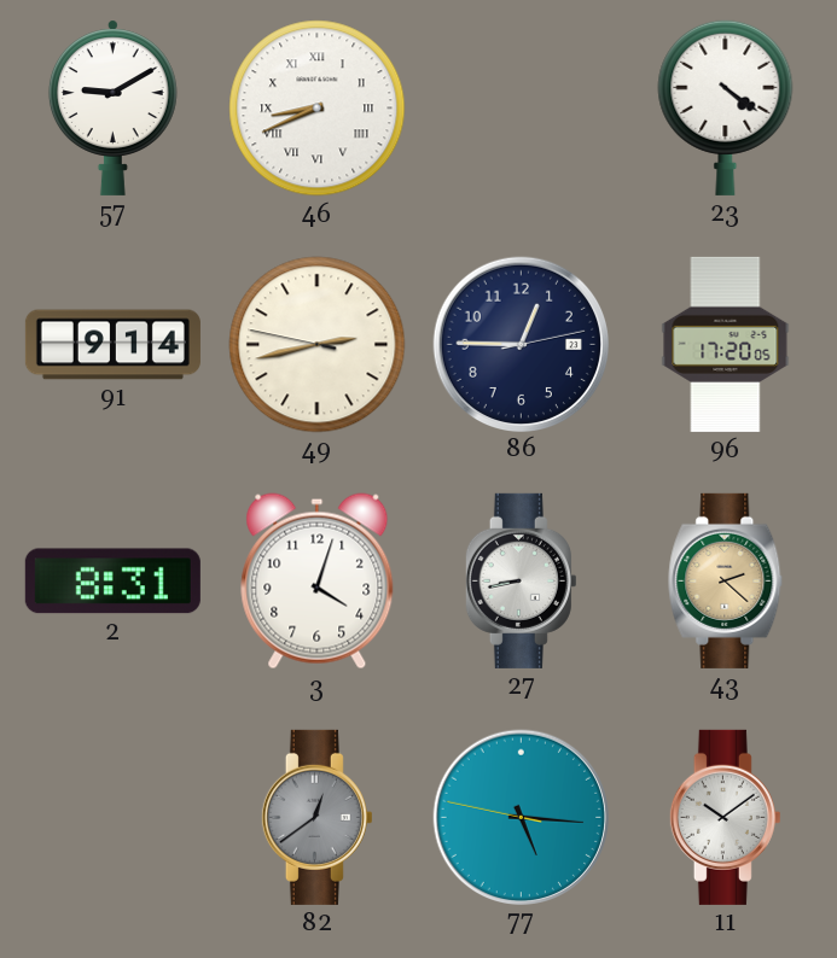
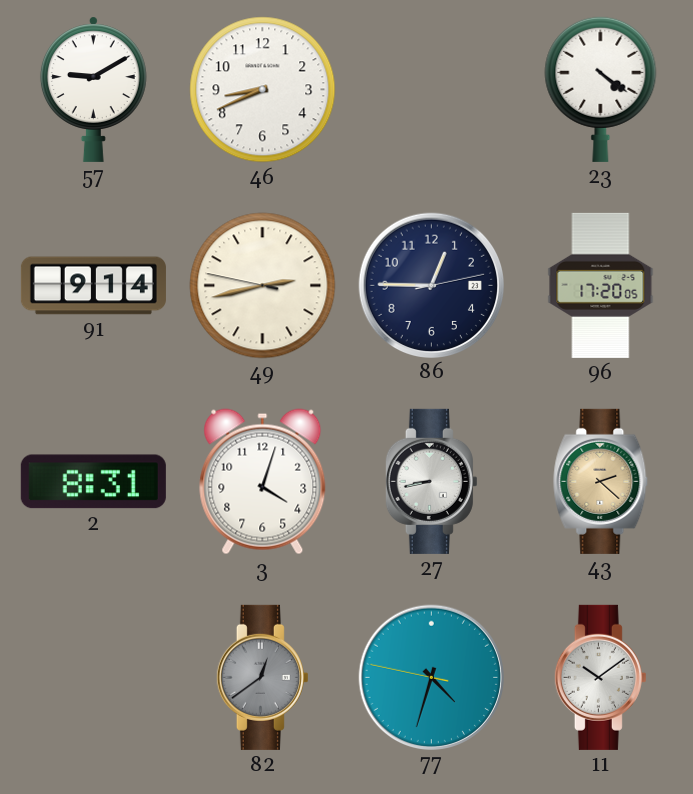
46 numerals: Roman -> Arabic
77: 5:15 -> 4:32
